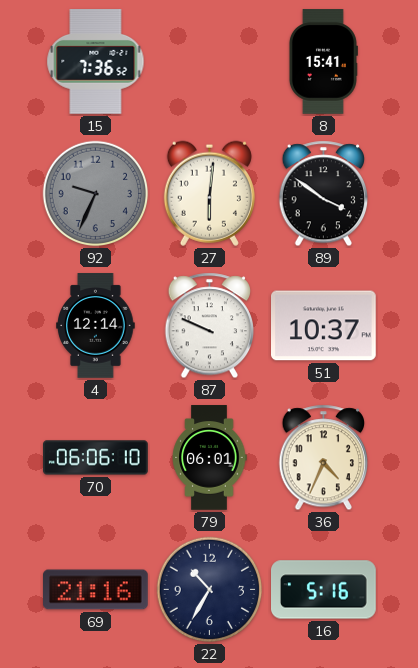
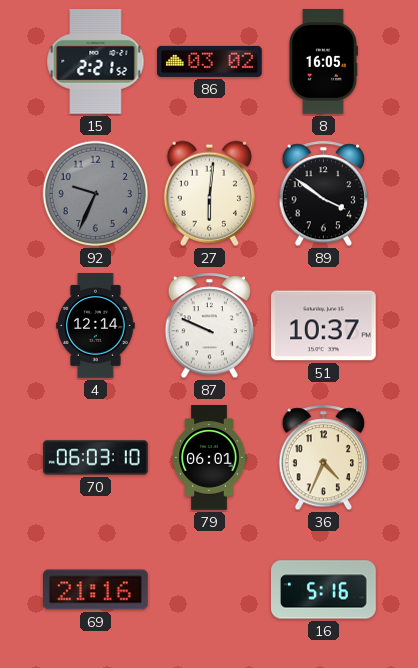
15: 7:36 -> 2:21
86: none -> 03:02
8: 15:41 -> 16:05
70: 06:06 -> 06:03
22: 10:35 -> none
